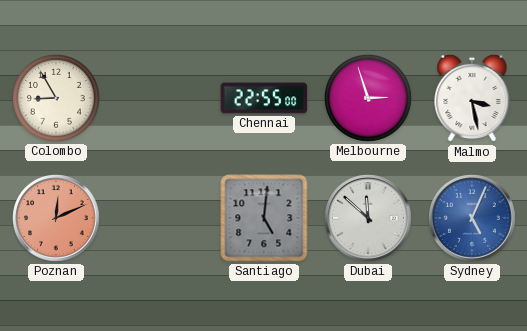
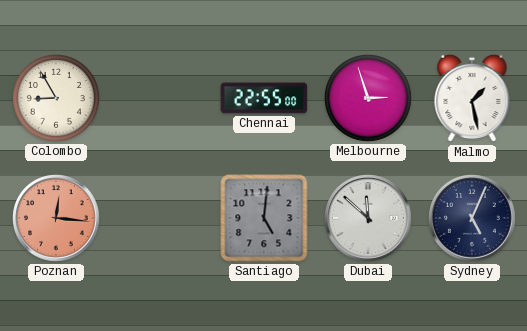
Malmo: 3:28 -> 1:28
Poznan: 12:11 -> 12:16
Sydney dial: blue -> navy
